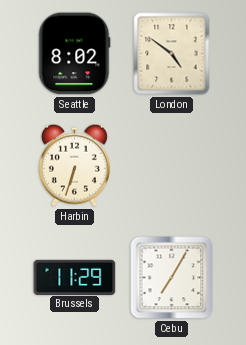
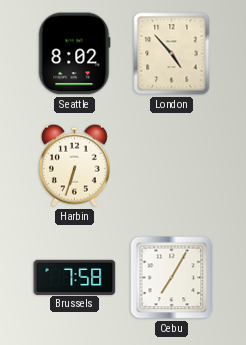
London: 4:51 -> 4:53
Brussels: 11:29 -> 7:58
